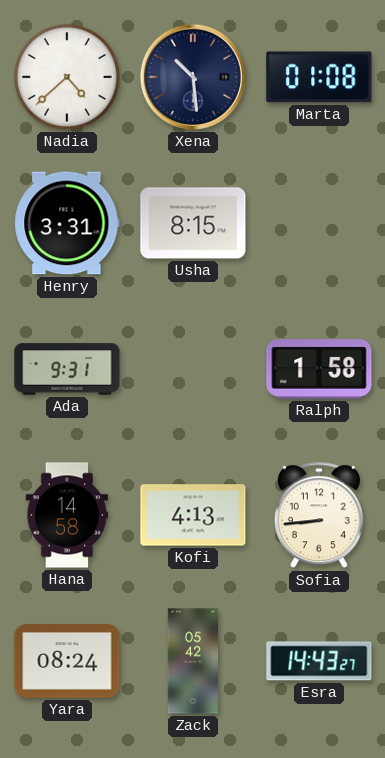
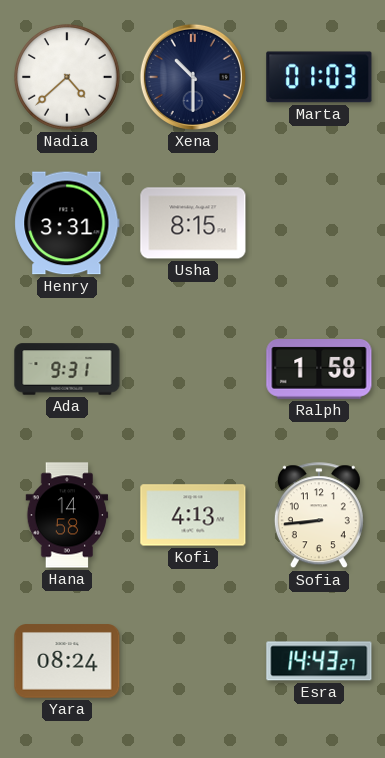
Xena: 10:29 -> 10:30
Marta: 01:08 -> 01:03
Zack: 05:42 -> none
